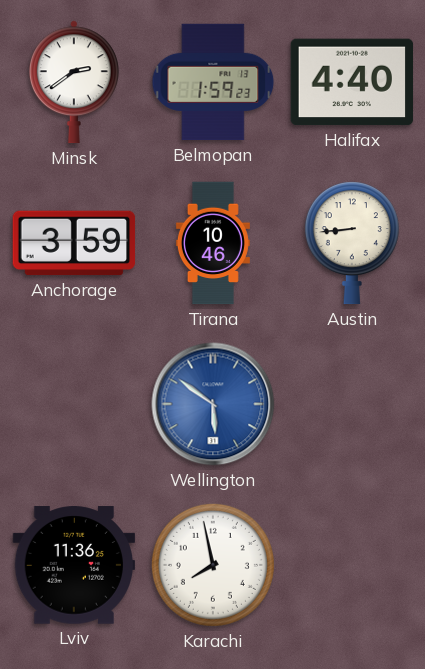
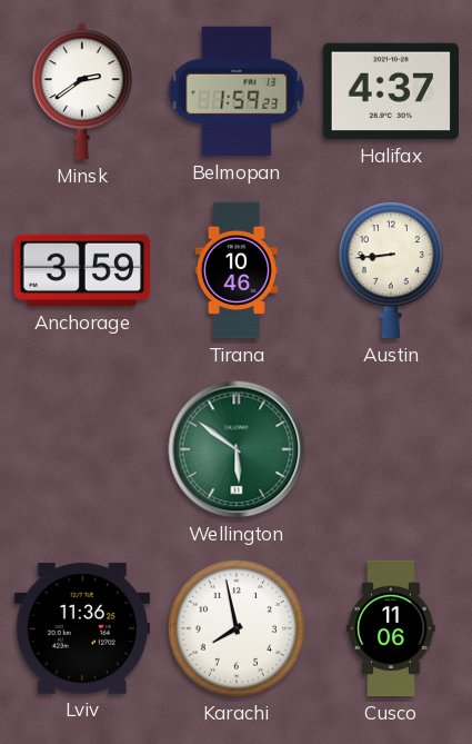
Halifax: 4:40 -> 4:37
Wellington dial: blue -> green
Cusco: none -> 11:06
